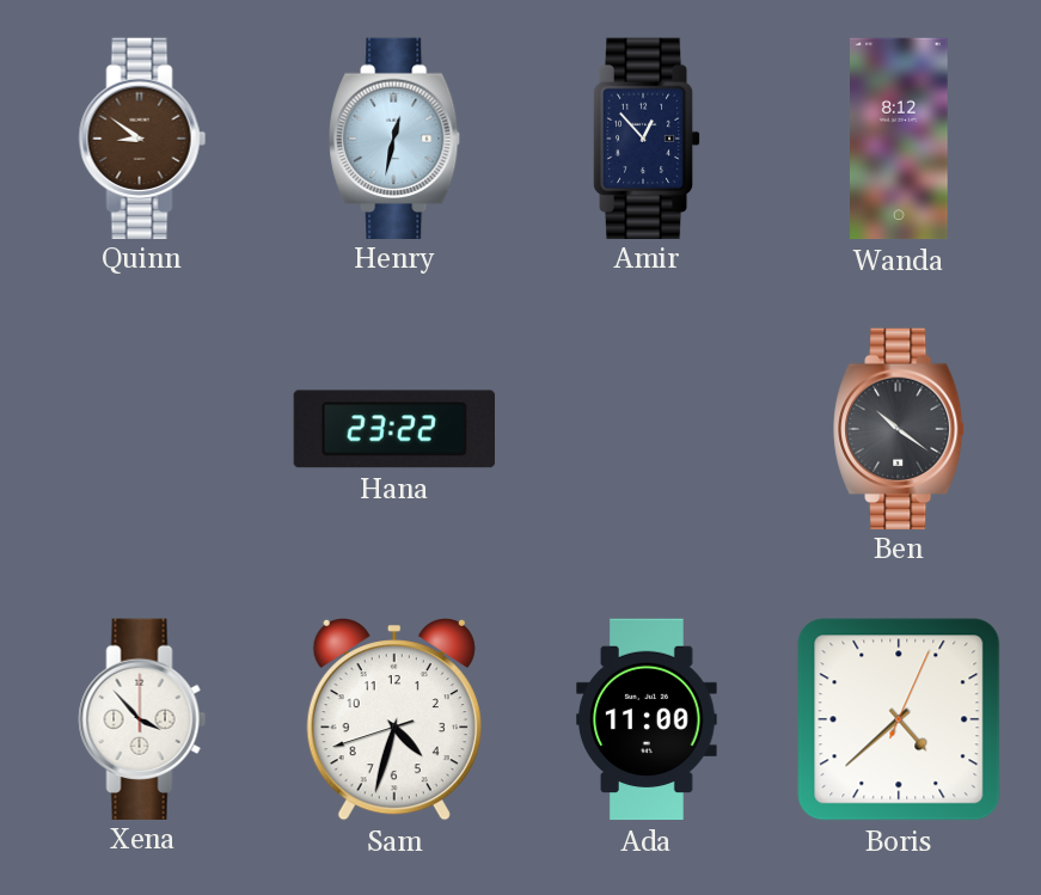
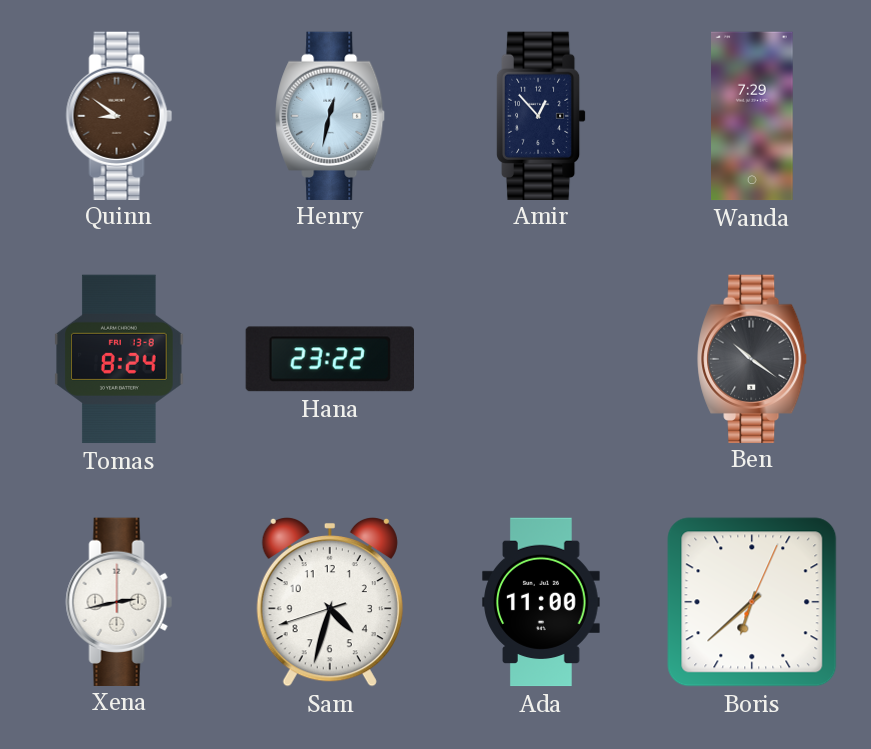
Wanda: 8:12 -> 7:29
Tomas: none -> 8:24
Xena: 3:53 -> 2:43
Boris: 4:38 -> 6:38
